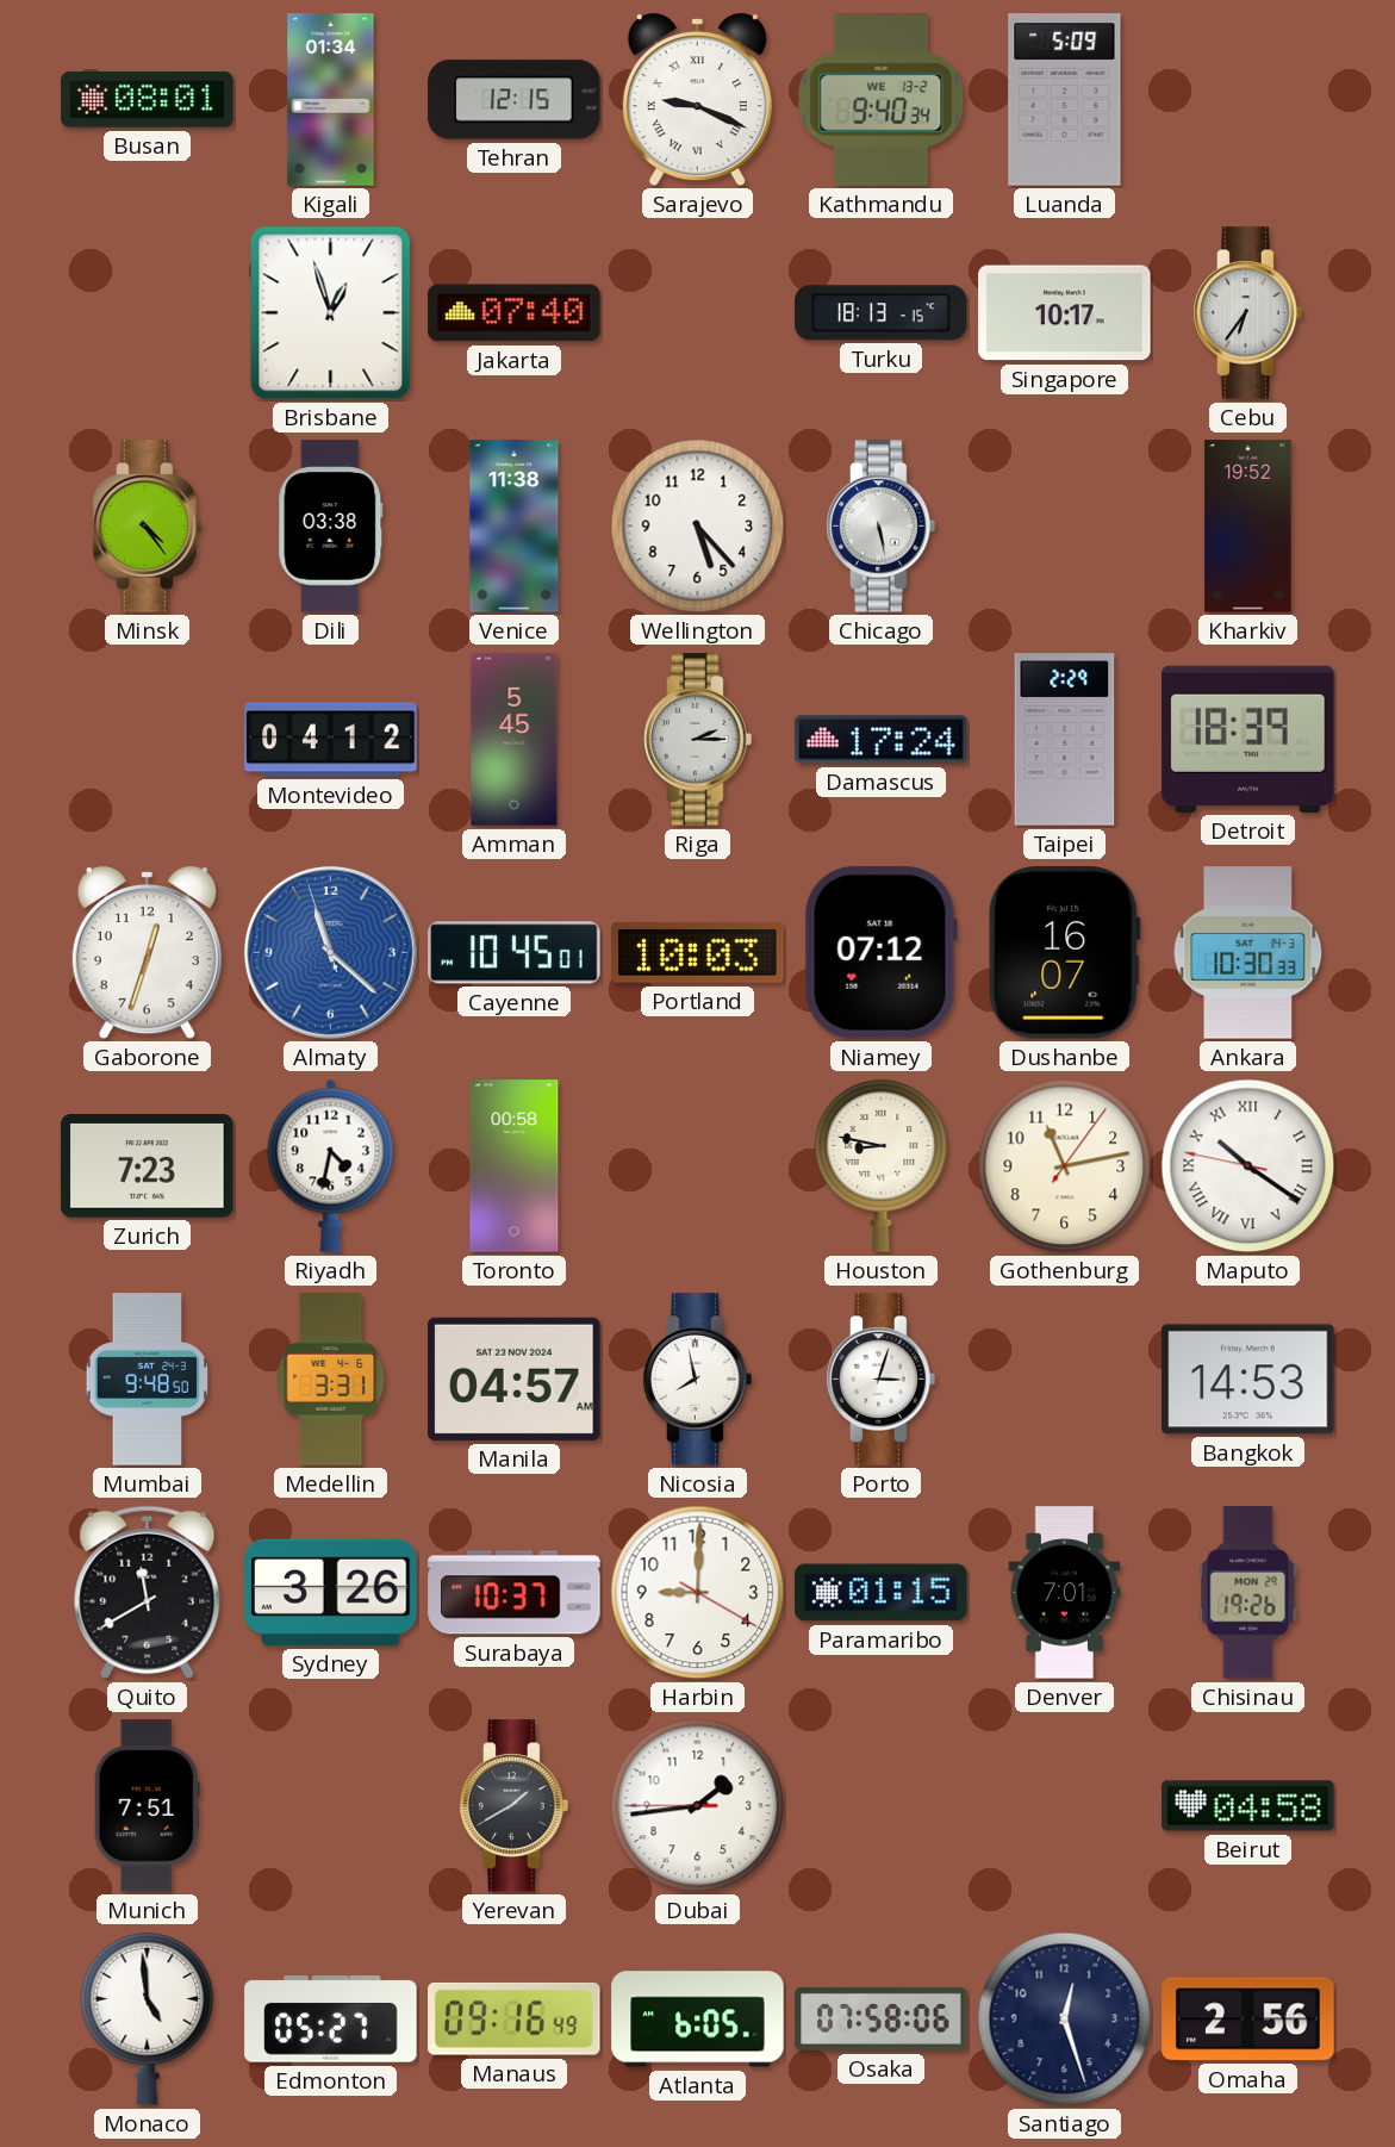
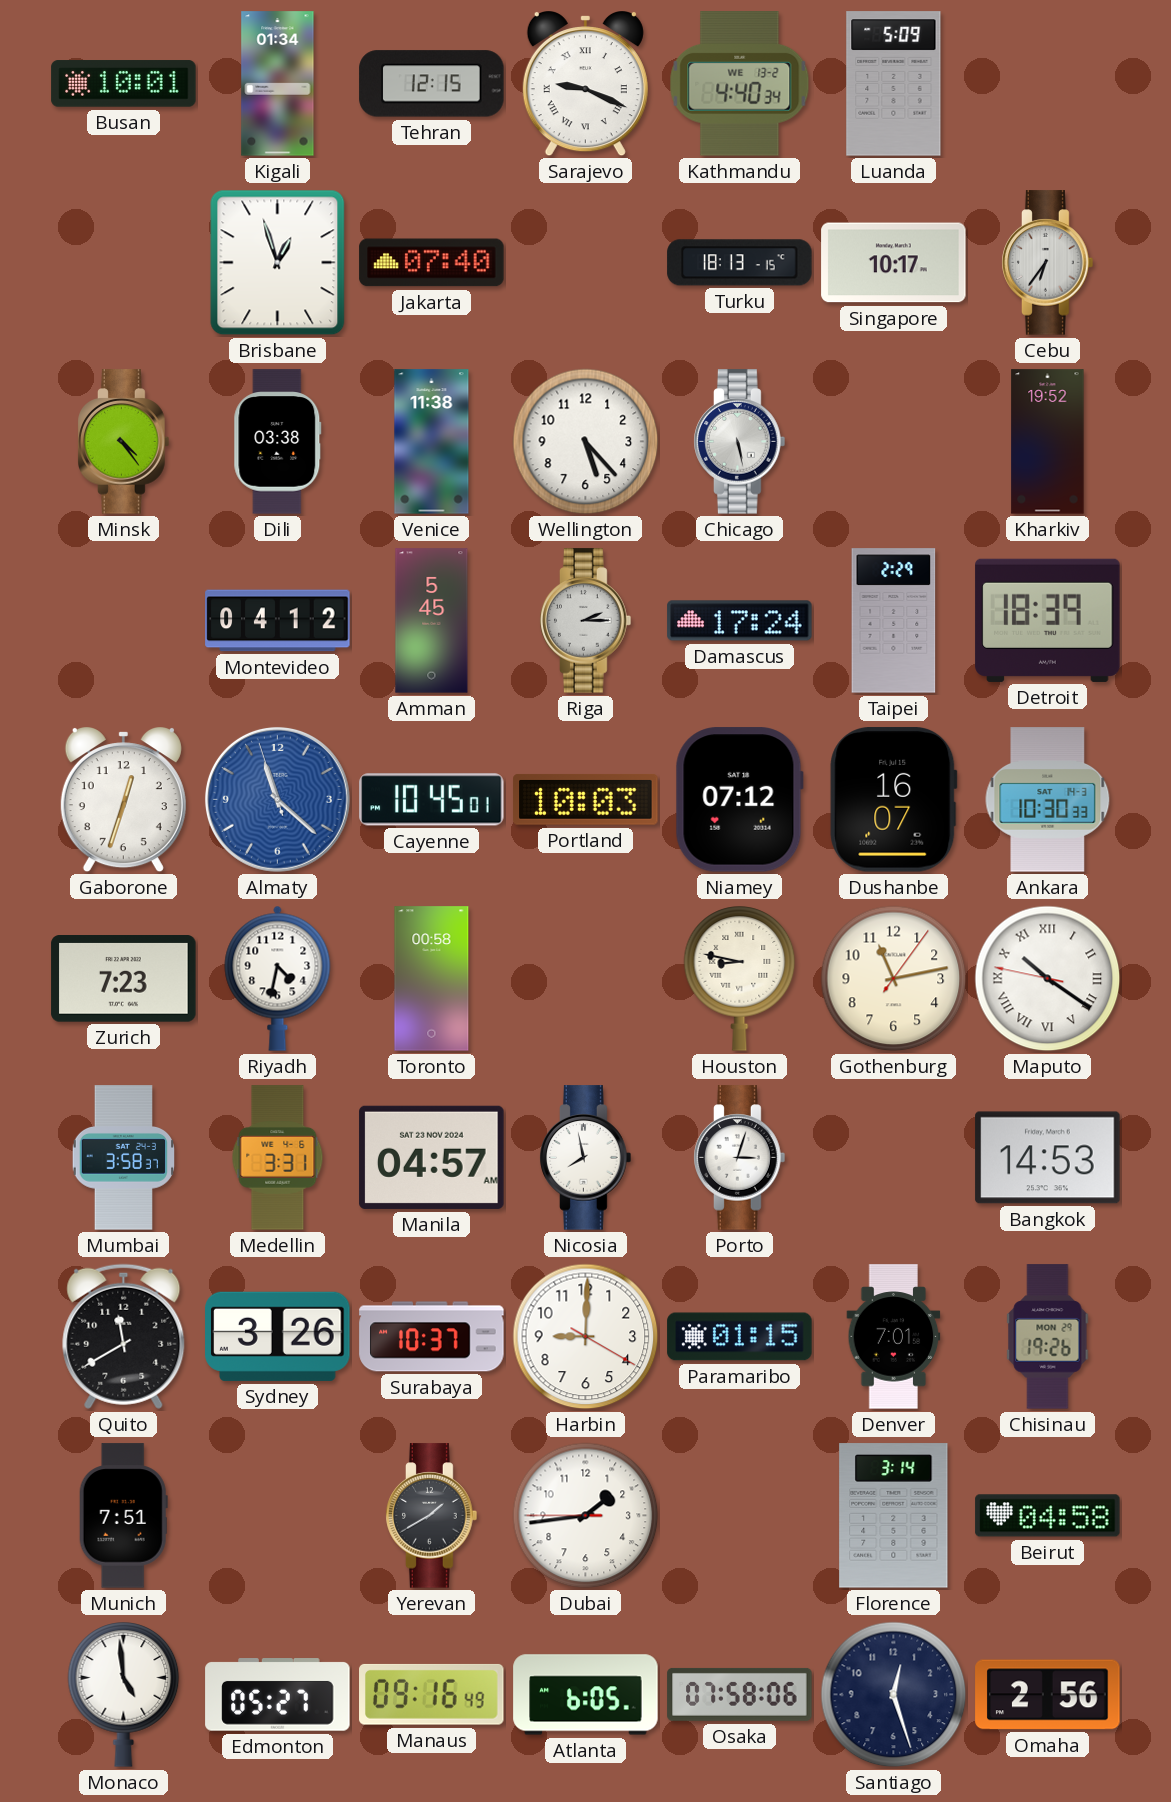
Busan: 08:01 -> 10:01
Kathmandu: 9:40 -> 4:40
Mumbai: 9:48 -> 3:58
Florence: none -> 3:14
